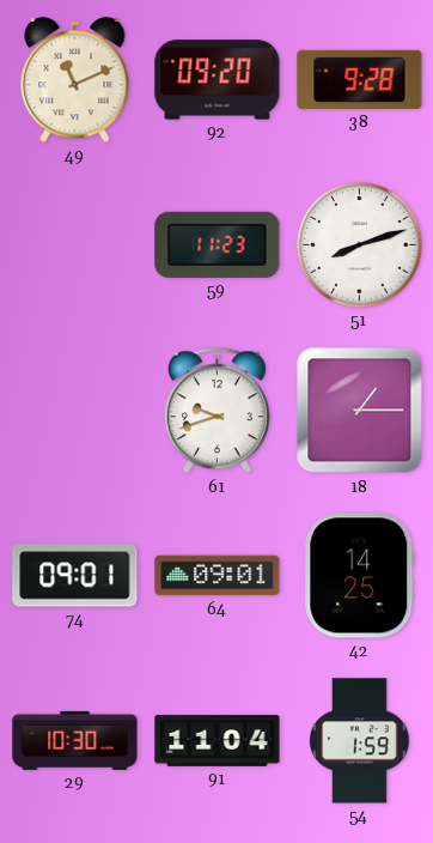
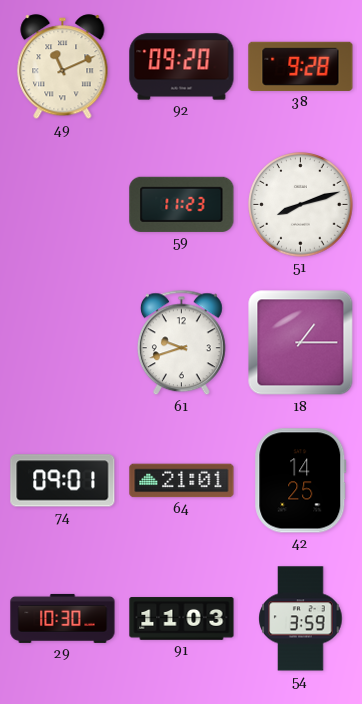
64: 09:01 -> 21:01
91: 11:04 -> 11:03
54: 1:59 -> 3:59
